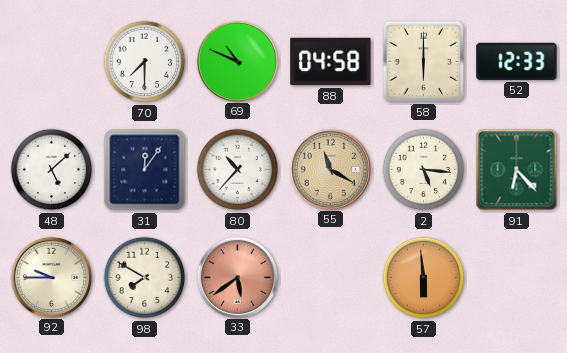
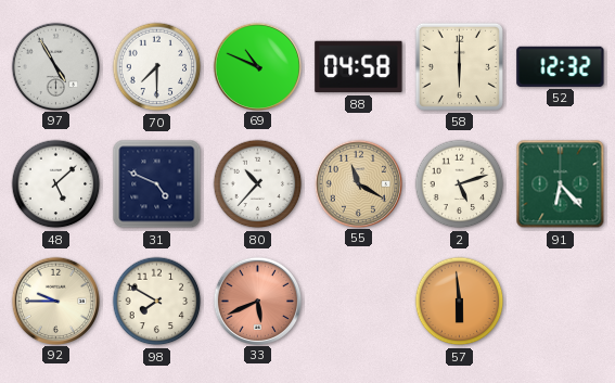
97: none -> 4:55
52: 12:33 -> 12:32
31: 12:06 -> 4:49
2: 5:16 -> 5:12
33: 5:39 -> 5:41
